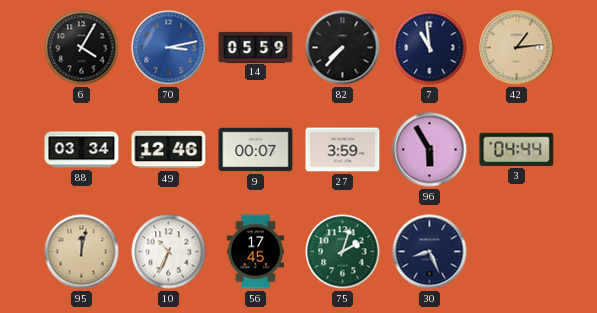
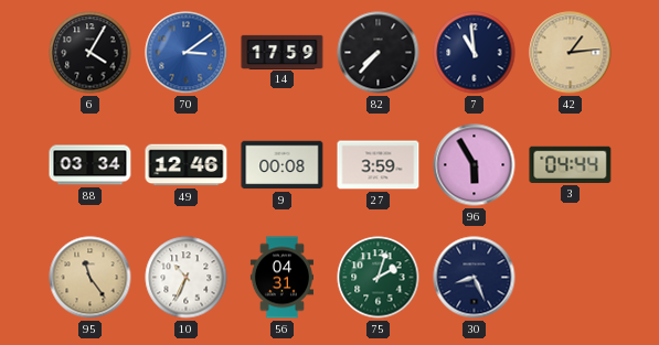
70: 3:13 -> 3:09
14: 05:59 -> 17:59
9: 00:07 -> 00:08
95: 12:02 -> 11:24
56: 17:45 -> 04:31
